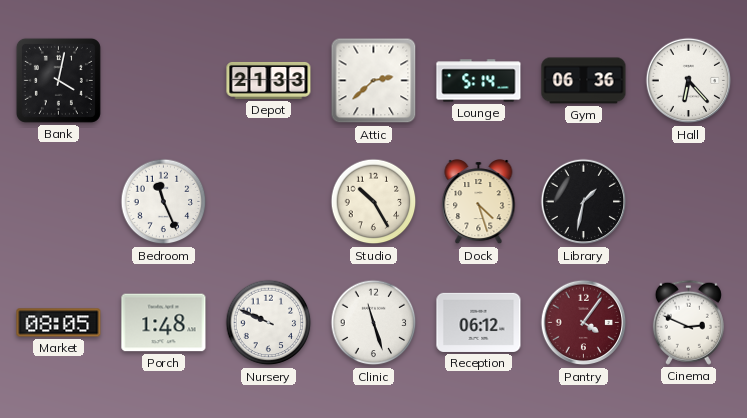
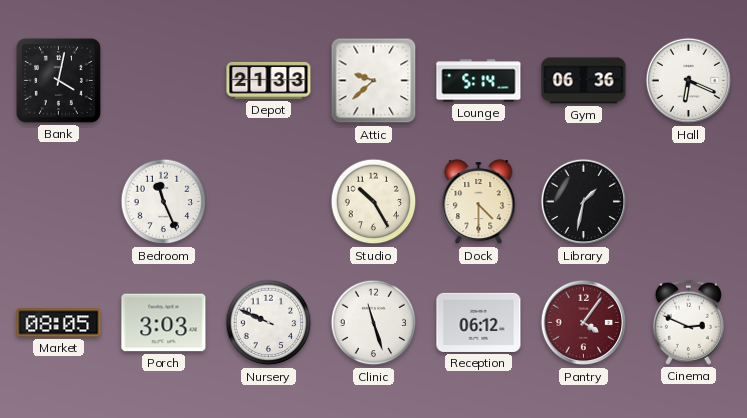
Attic: 2:38 -> 9:38
Hall: 6:23 -> 6:19
Dock: 4:27 -> 4:30
Porch: 1:48 -> 3:03
